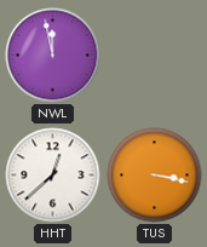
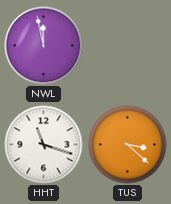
HHT: 12:38 -> 11:18
TUS: 3:17 -> 3:22
